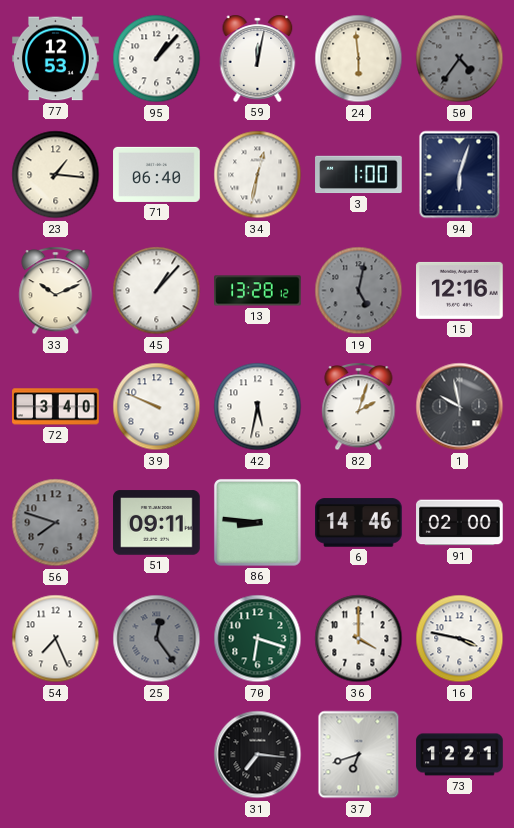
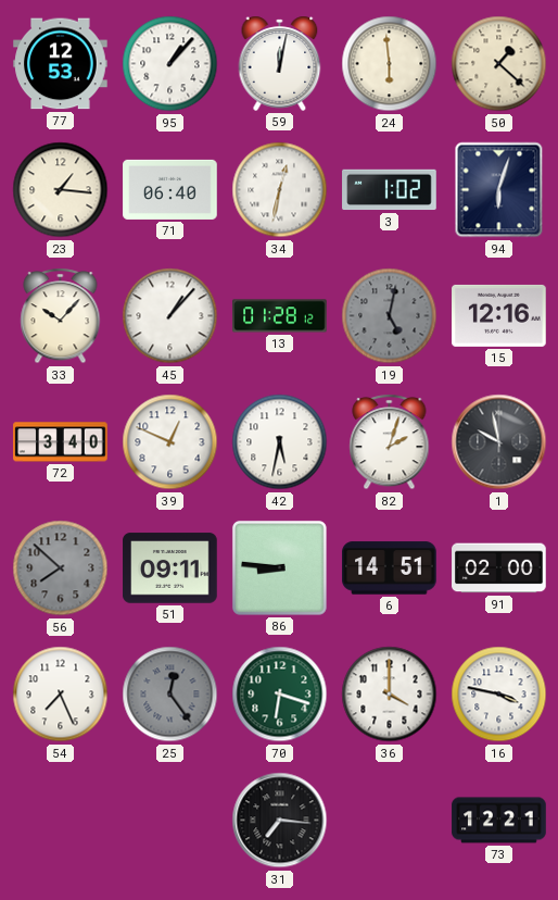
50: 4:36 -> 1:22
50 dial: grey -> cream
3: 1:00 -> 1:02
33: 10:11 -> 10:07
13: 13:28 -> 01:28
39: 9:49 -> 12:49
56: 7:48 -> 7:52
6: 14:46 -> 14:51
37: 6:42 -> none
